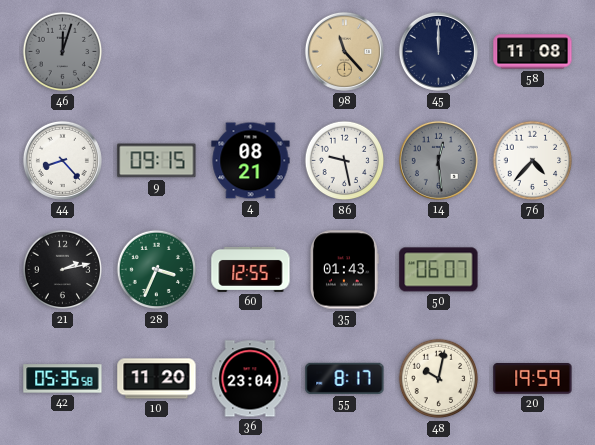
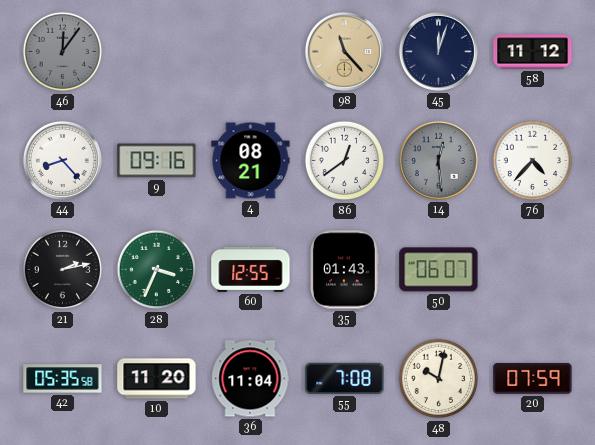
46: 12:03 -> 12:06
45: 12:00 -> 12:03
58: 11:08 -> 11:12
9: 09:15 -> 09:16
86: 9:28 -> 12:39
36: 23:04 -> 11:04
55: 8:17 -> 7:08
20: 19:59 -> 07:59
